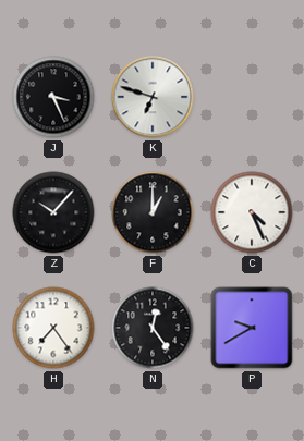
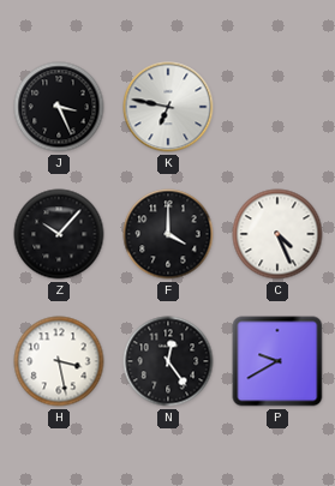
K: 6:48 -> 6:47
F: 1:00 -> 4:00
H: 7:24 -> 3:28
